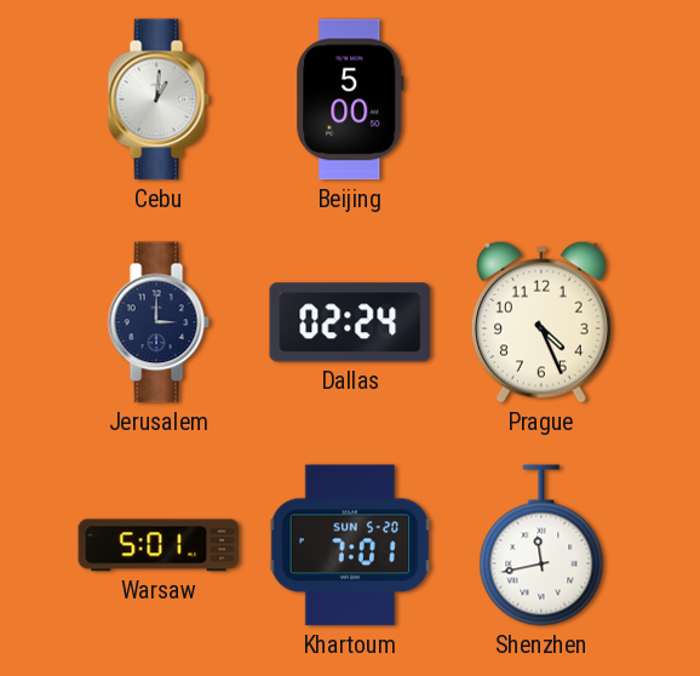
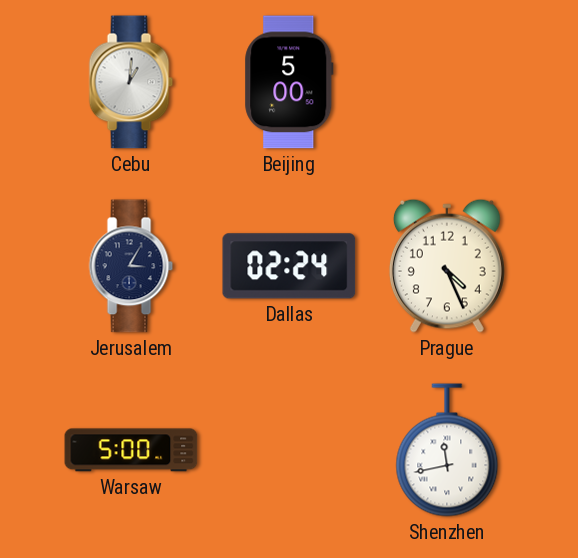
Jerusalem: 3:00 -> 3:05
Warsaw: 5:01 -> 5:00
Khartoum: 7:01 -> none
